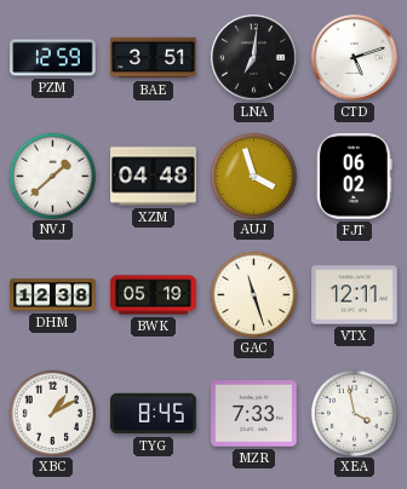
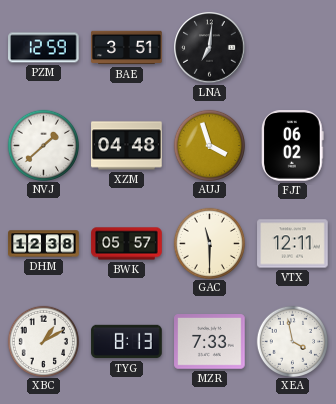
CTD: 5:12 -> none
BWK: 05:19 -> 05:57
GAC: 11:27 -> 11:30
TYG: 8:45 -> 8:13
